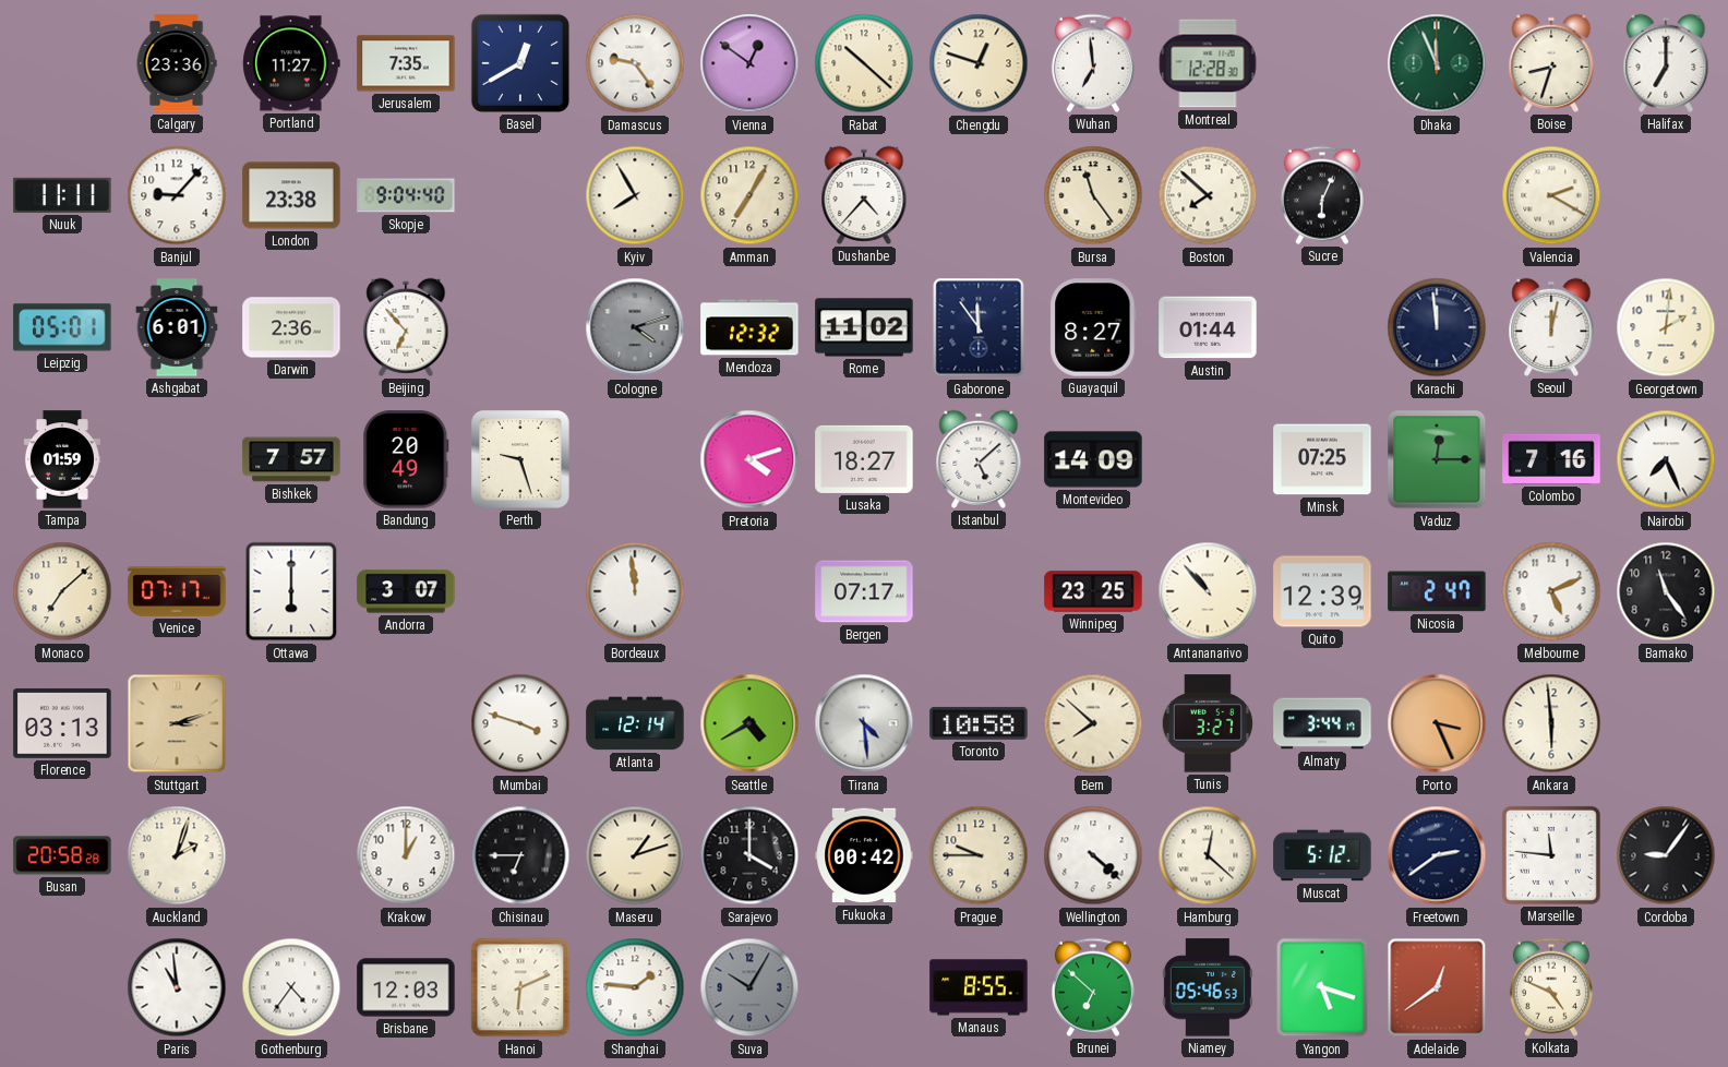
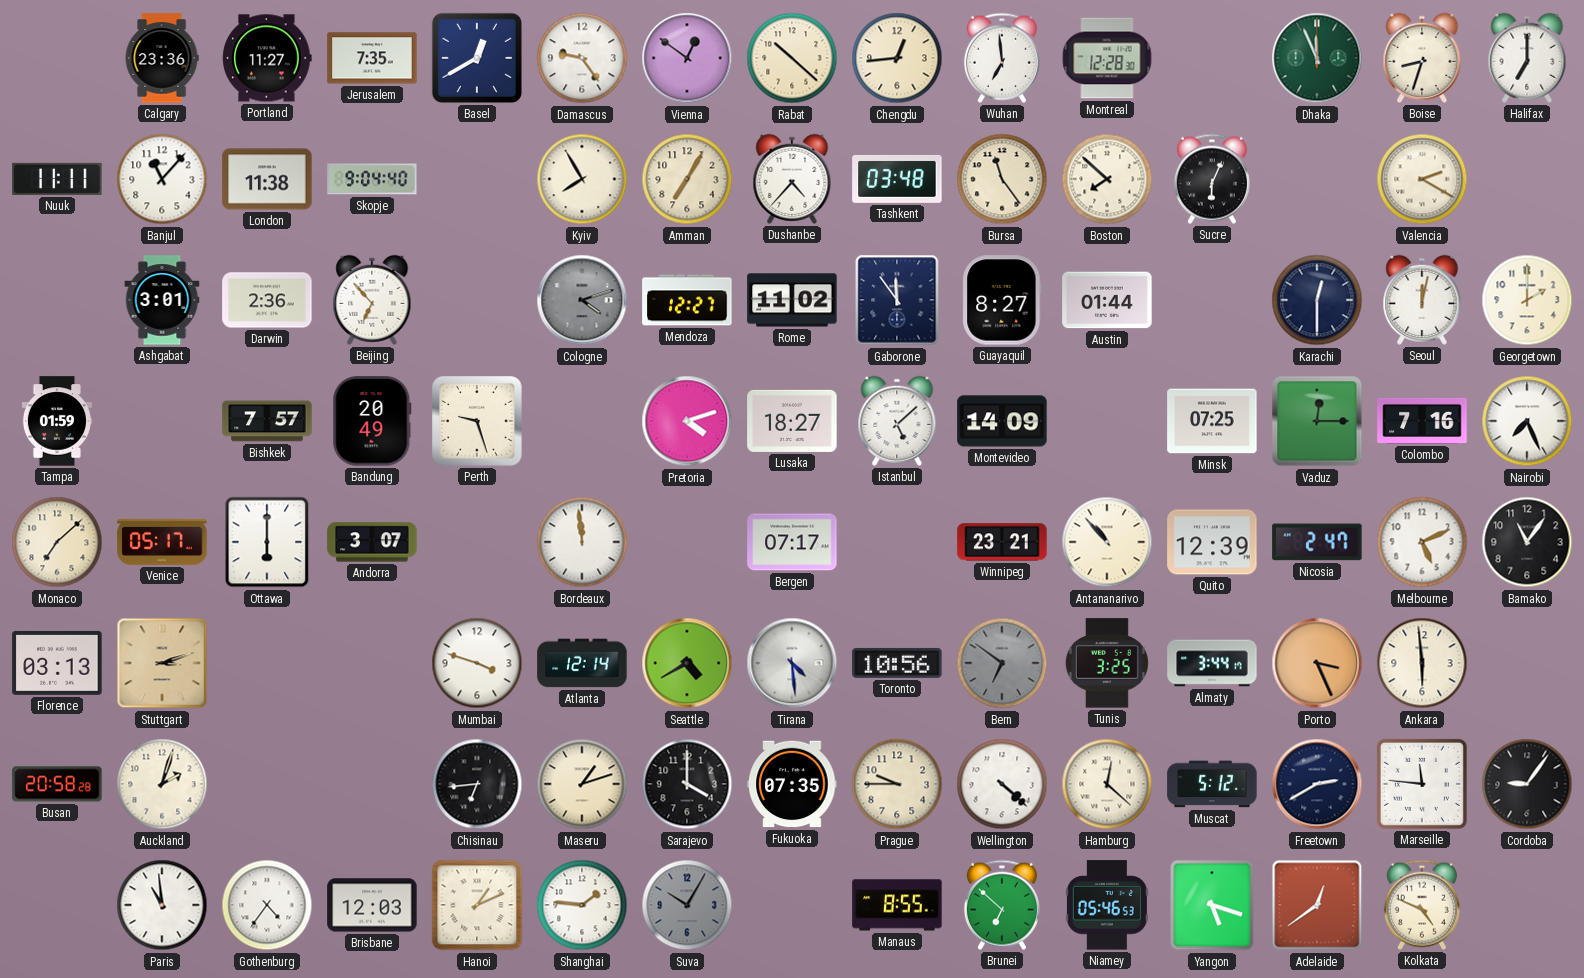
Chengdu: 12:48 -> 12:44
Banjul: 9:07 -> 11:07
London: 23:38 -> 11:38
Tashkent: none -> 03:48
Leipzig: 05:01 -> none
Ashgabat: 6:01 -> 3:01
Mendoza: 12:32 -> 12:27
Karachi: 11:59 -> 12:30
Georgetown: 2:01 -> 2:00
Venice: 07:17 -> 05:17
Winnipeg: 23:25 -> 23:21
Bamako: 11:24 -> 11:06
Toronto: 10:58 -> 10:56
Bern: 7:52 -> 6:51
Bern dial: cream -> grey
Tunis: 3:27 -> 3:25
Krakow: 1:00 -> none
Chisinau: 6:45 -> 6:44
Fukuoka: 00:42 -> 07:35
Freetown: 2:39 -> 2:40
Hanoi: 6:11 -> 1:11
